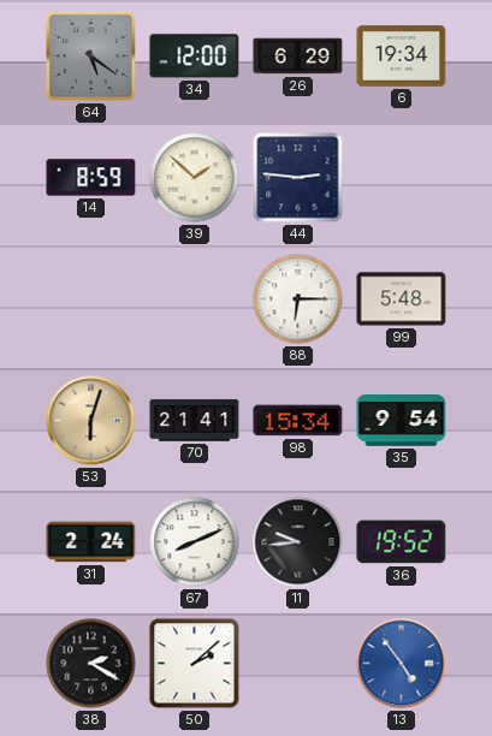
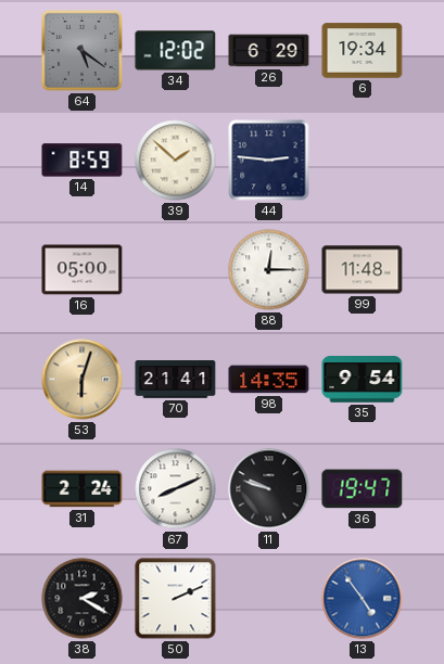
34: 12:00 -> 12:02
16: none -> 05:00
88: 6:15 -> 12:15
99: 5:48 -> 11:48
98: 15:34 -> 14:35
11: 9:44 -> 9:48
36: 19:52 -> 19:47
50: 2:08 -> 2:11
